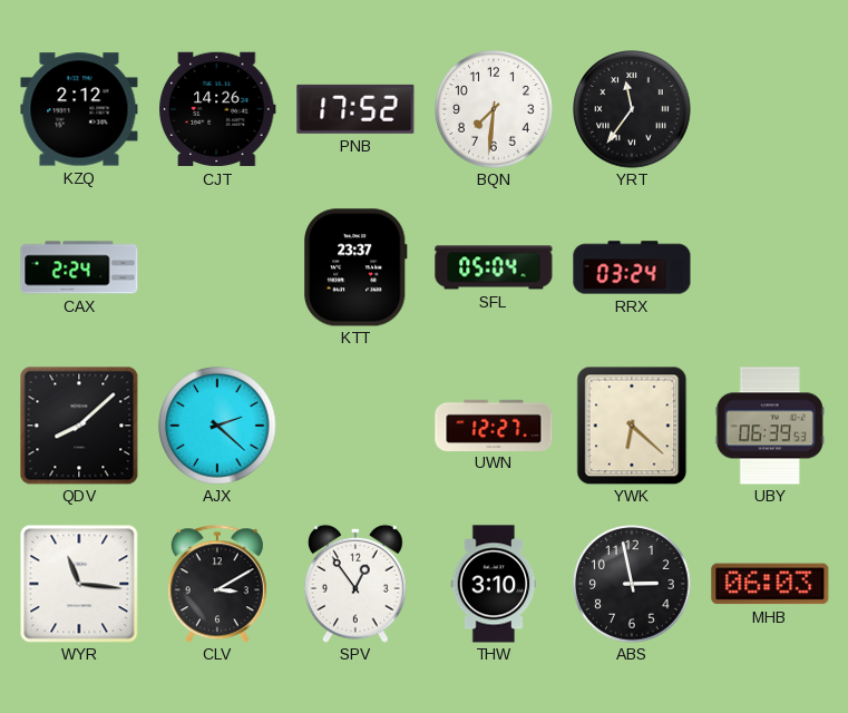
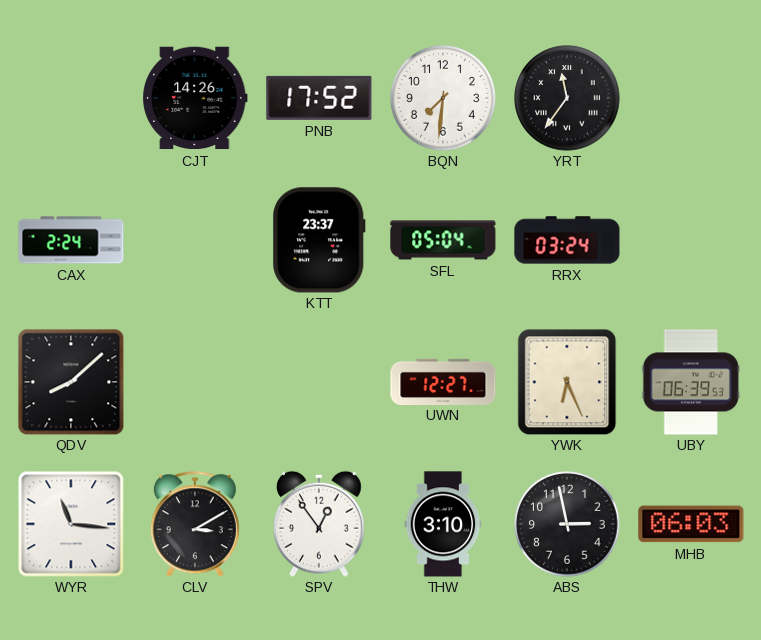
KZQ: 2:12 -> none
AJX: 2:22 -> none
YWK: 6:22 -> 6:26
